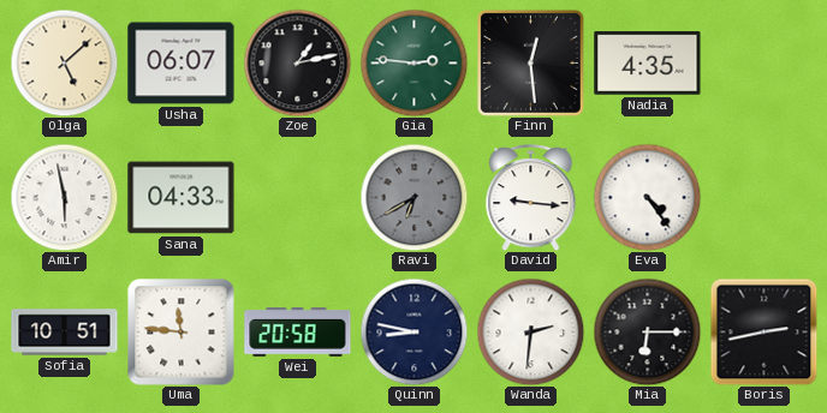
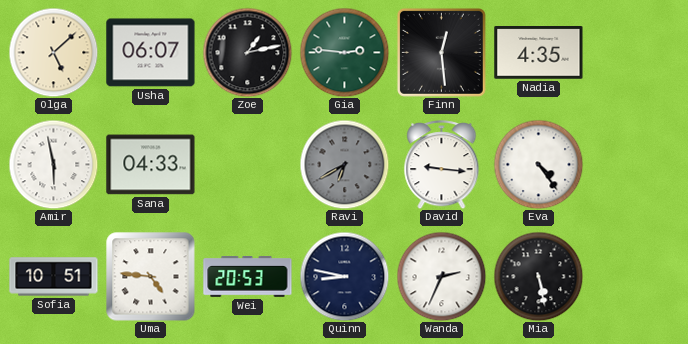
Uma: 11:46 -> 4:46
Wei: 20:58 -> 20:53
Wanda: 2:31 -> 2:34
Mia: 6:15 -> 5:28
Boris: 2:43 -> none
